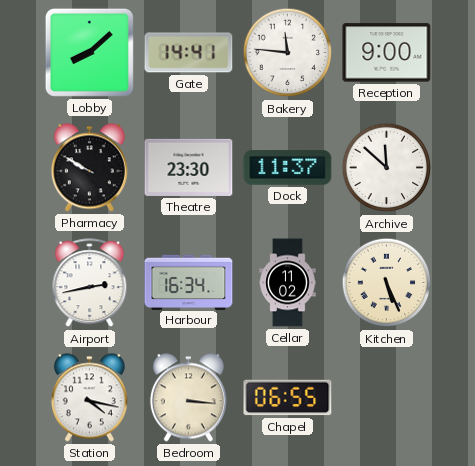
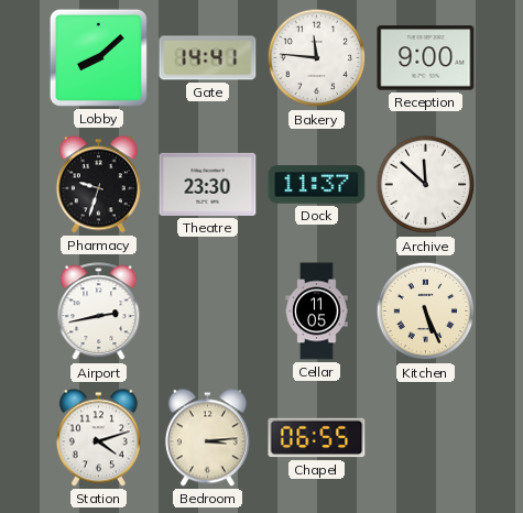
Pharmacy: 9:50 -> 9:33
Harbour: 16:34 -> none
Cellar: 11:02 -> 11:05
Station: 4:17 -> 4:12
Bedroom: 3:16 -> 3:14
